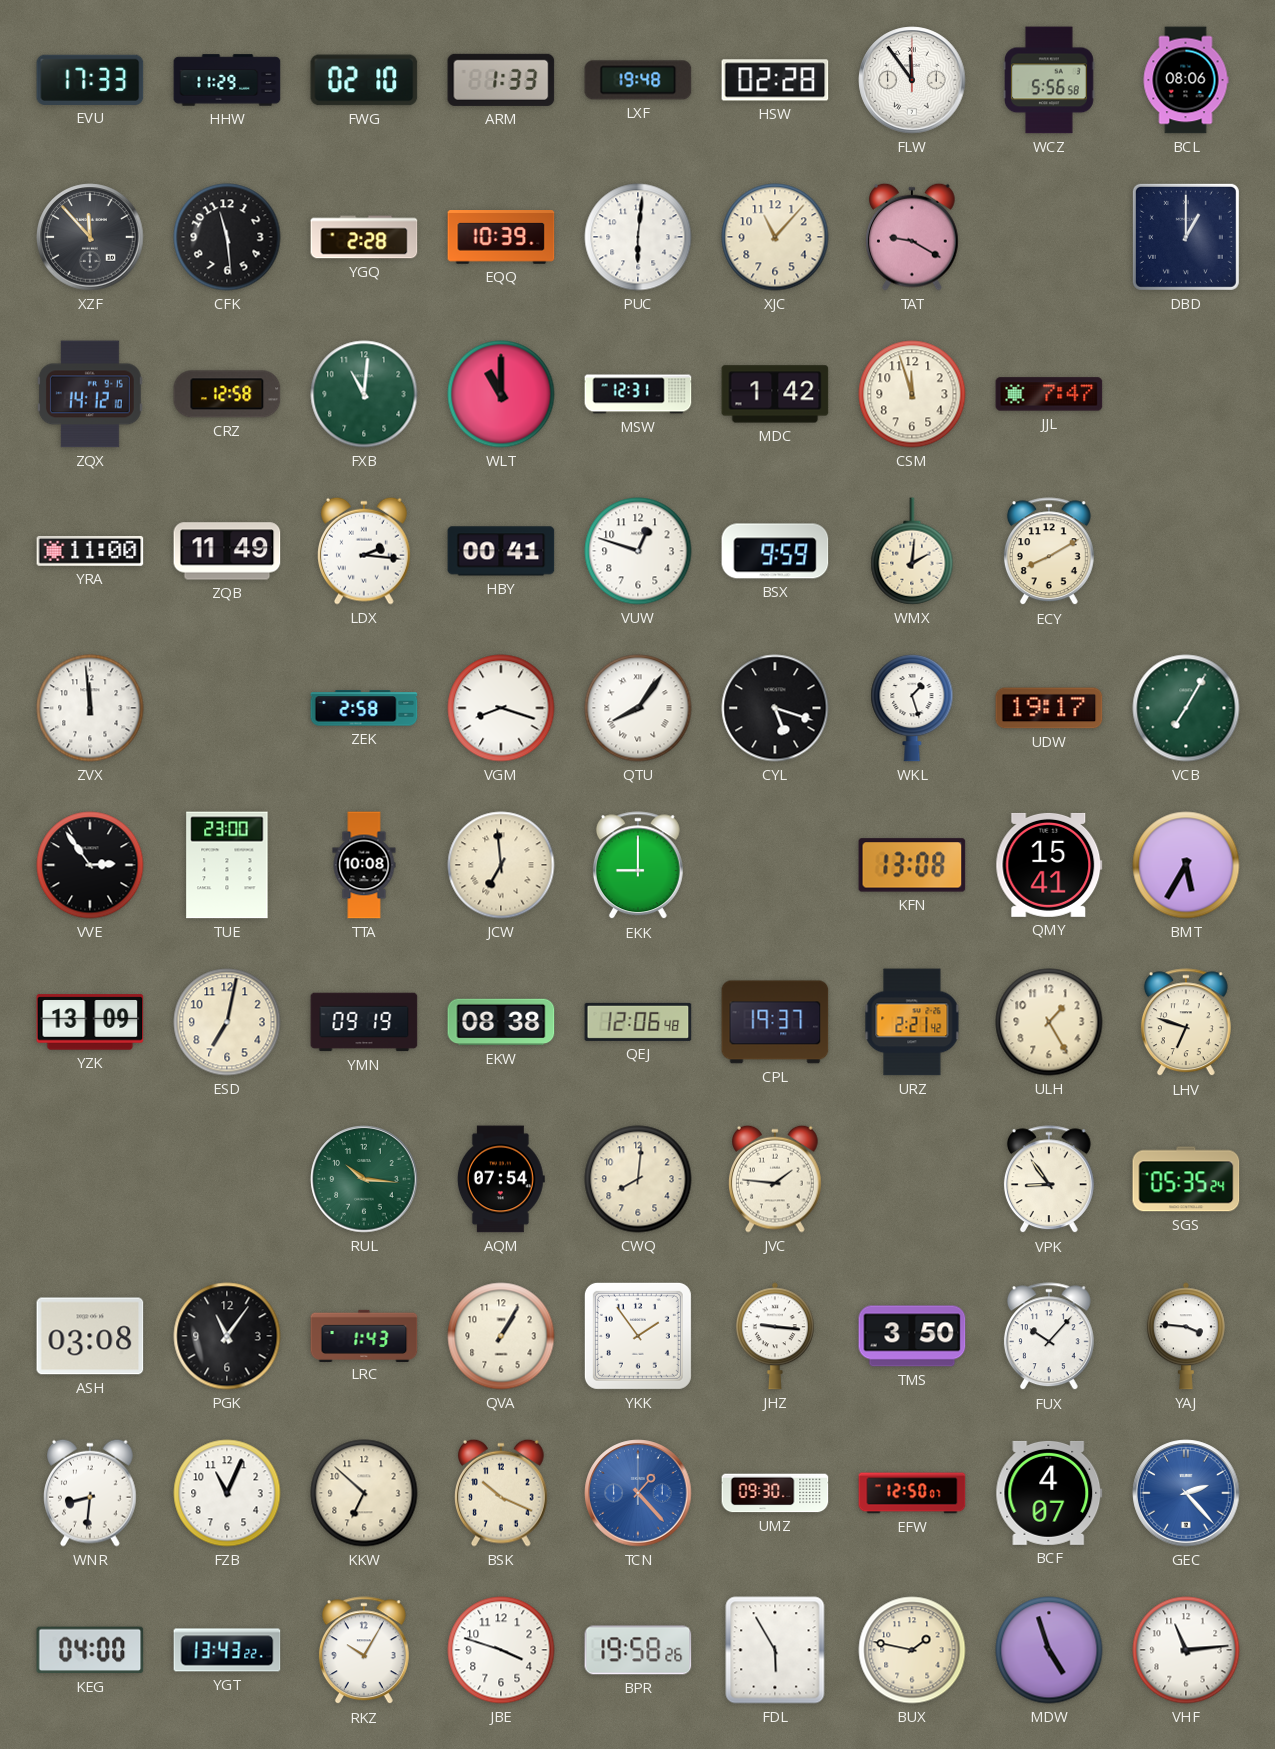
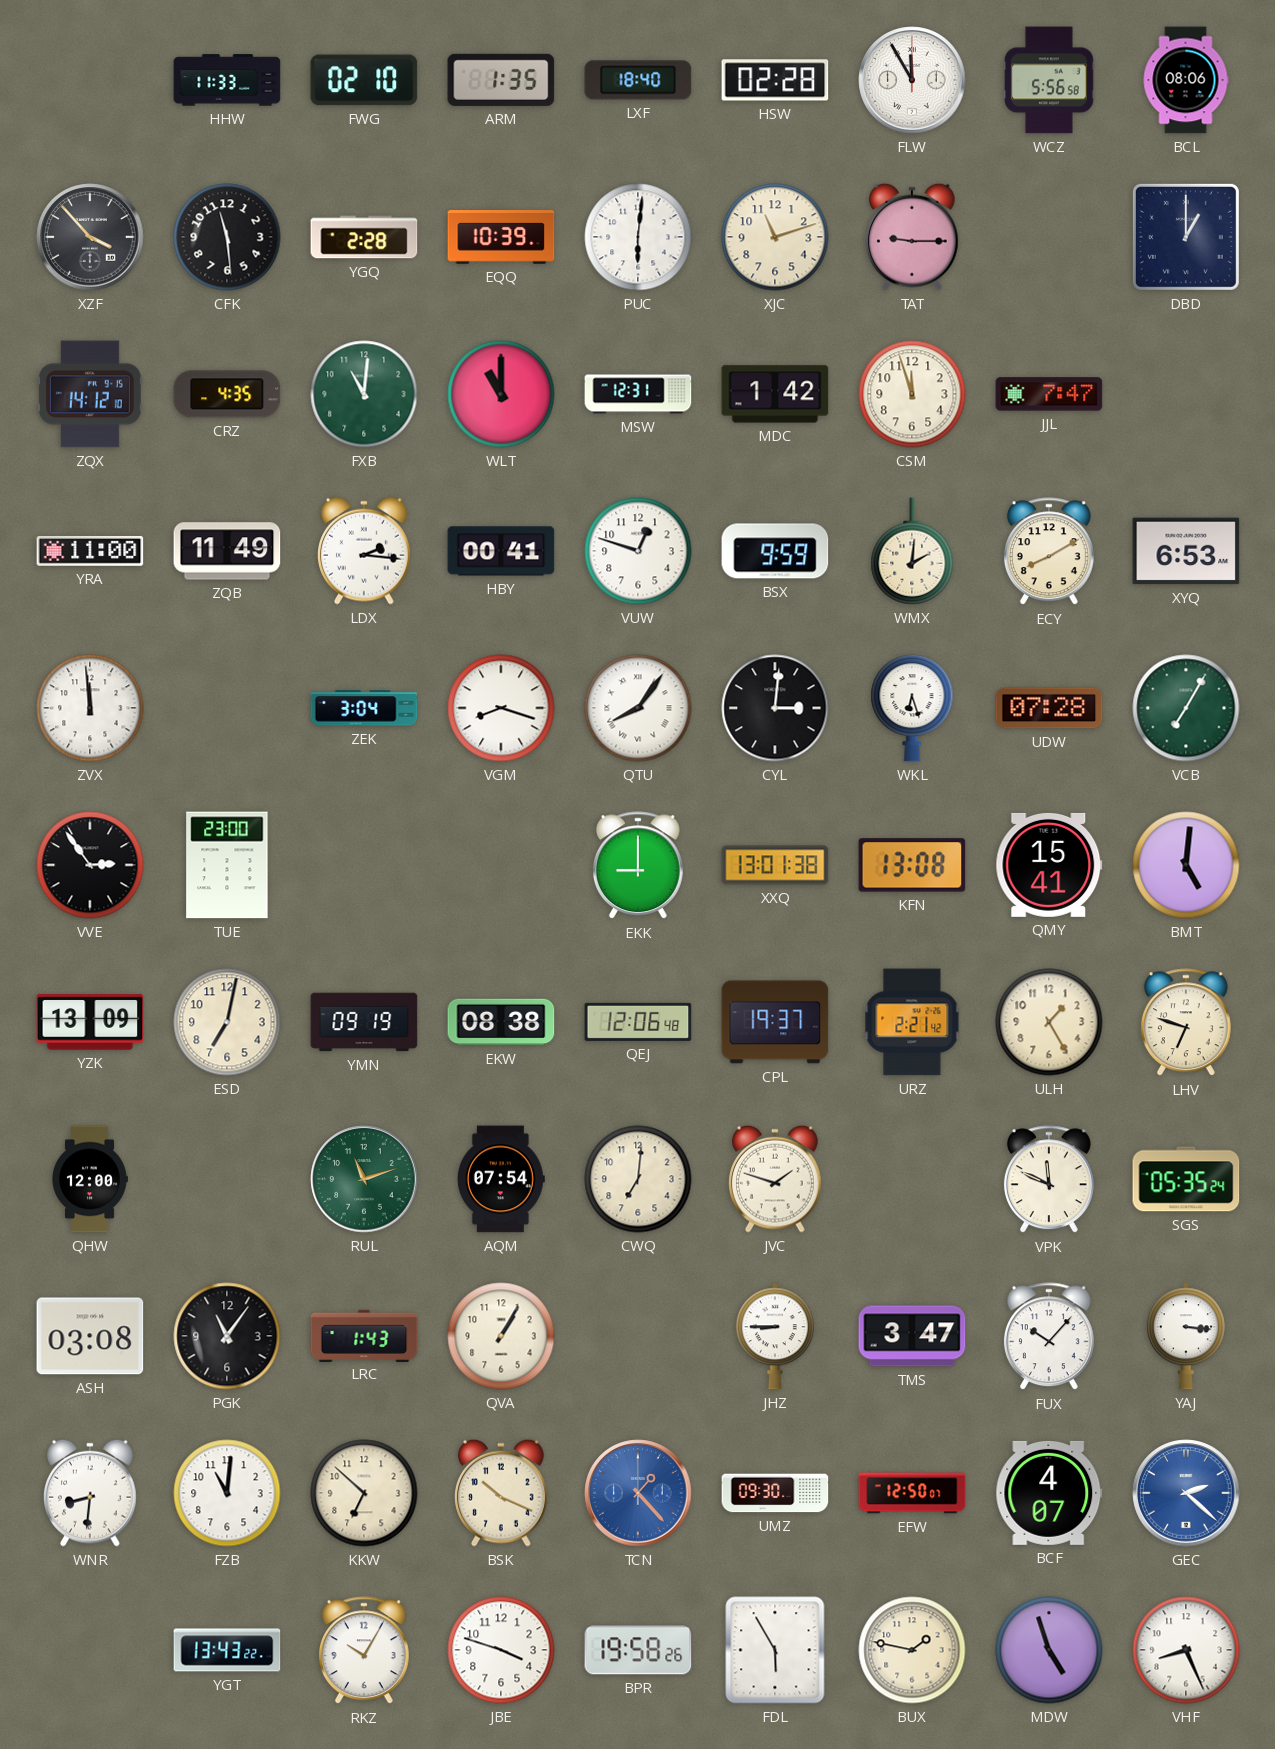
EVU: 17:33 -> none
HHW: 11:29 -> 11:33
ARM: 1:33 -> 1:35
LXF: 19:48 -> 18:40
FLW: 11:54 -> 11:55
XZF: 11:53 -> 3:53
XJC: 11:07 -> 11:12
TAT: 9:20 -> 9:15
CRZ: 12:58 -> 4:35
XYQ: none -> 6:53
ZEK: 2:58 -> 3:04
CYL: 5:18 -> 3:01
WKL: 1:27 -> 6:27
UDW: 19:17 -> 07:28
TTA: 10:08 -> none
JCW: 6:59 -> none
XXQ: none -> 13:01
BMT: 5:35 -> 5:01
QHW: none -> 12:00
RUL: 10:16 -> 11:12
CWQ: 8:01 -> 7:01
JVC: 1:46 -> 1:48
VPK: 8:54 -> 11:49
YKK: 1:54 -> none
JHZ: 9:16 -> 8:45
TMS: 3:50 -> 3:47
YAJ: 3:46 -> 3:16
FZB: 11:04 -> 11:01
GEC: 2:23 -> 2:22
KEG: 04:00 -> none
VHF: 11:14 -> 8:26
